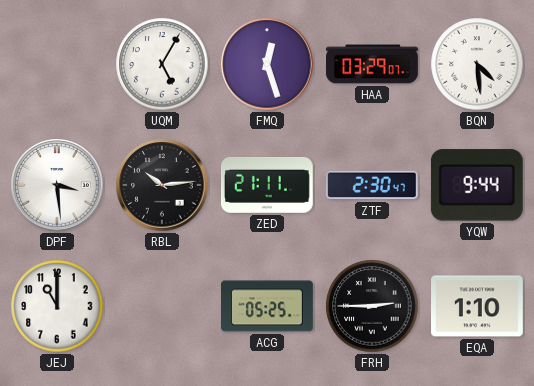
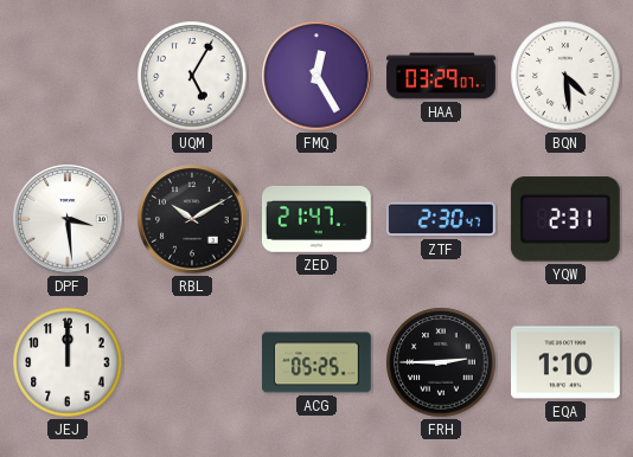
FMQ: 12:27 -> 12:25
RBL: 10:14 -> 10:10
ZED: 21:11 -> 21:47
YQW: 9:44 -> 2:31
JEJ: 11:00 -> 12:00
